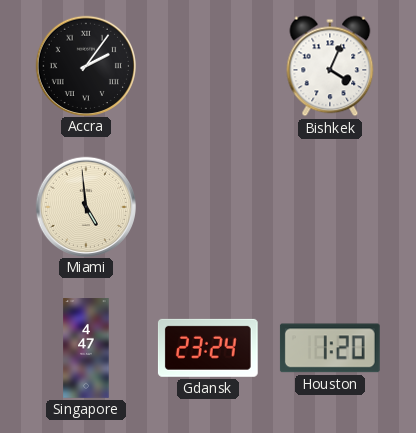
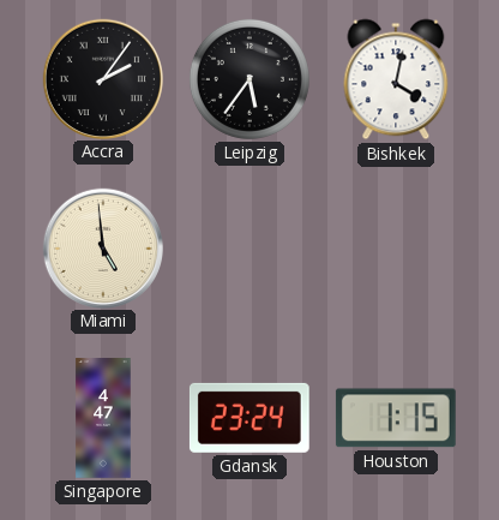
Leipzig: none -> 5:36
Bishkek: 4:04 -> 4:02
Houston: 1:20 -> 1:15
